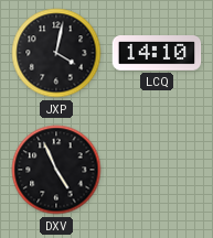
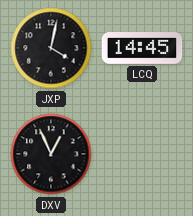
LCQ: 14:10 -> 14:45
DXV: 4:56 -> 12:56
